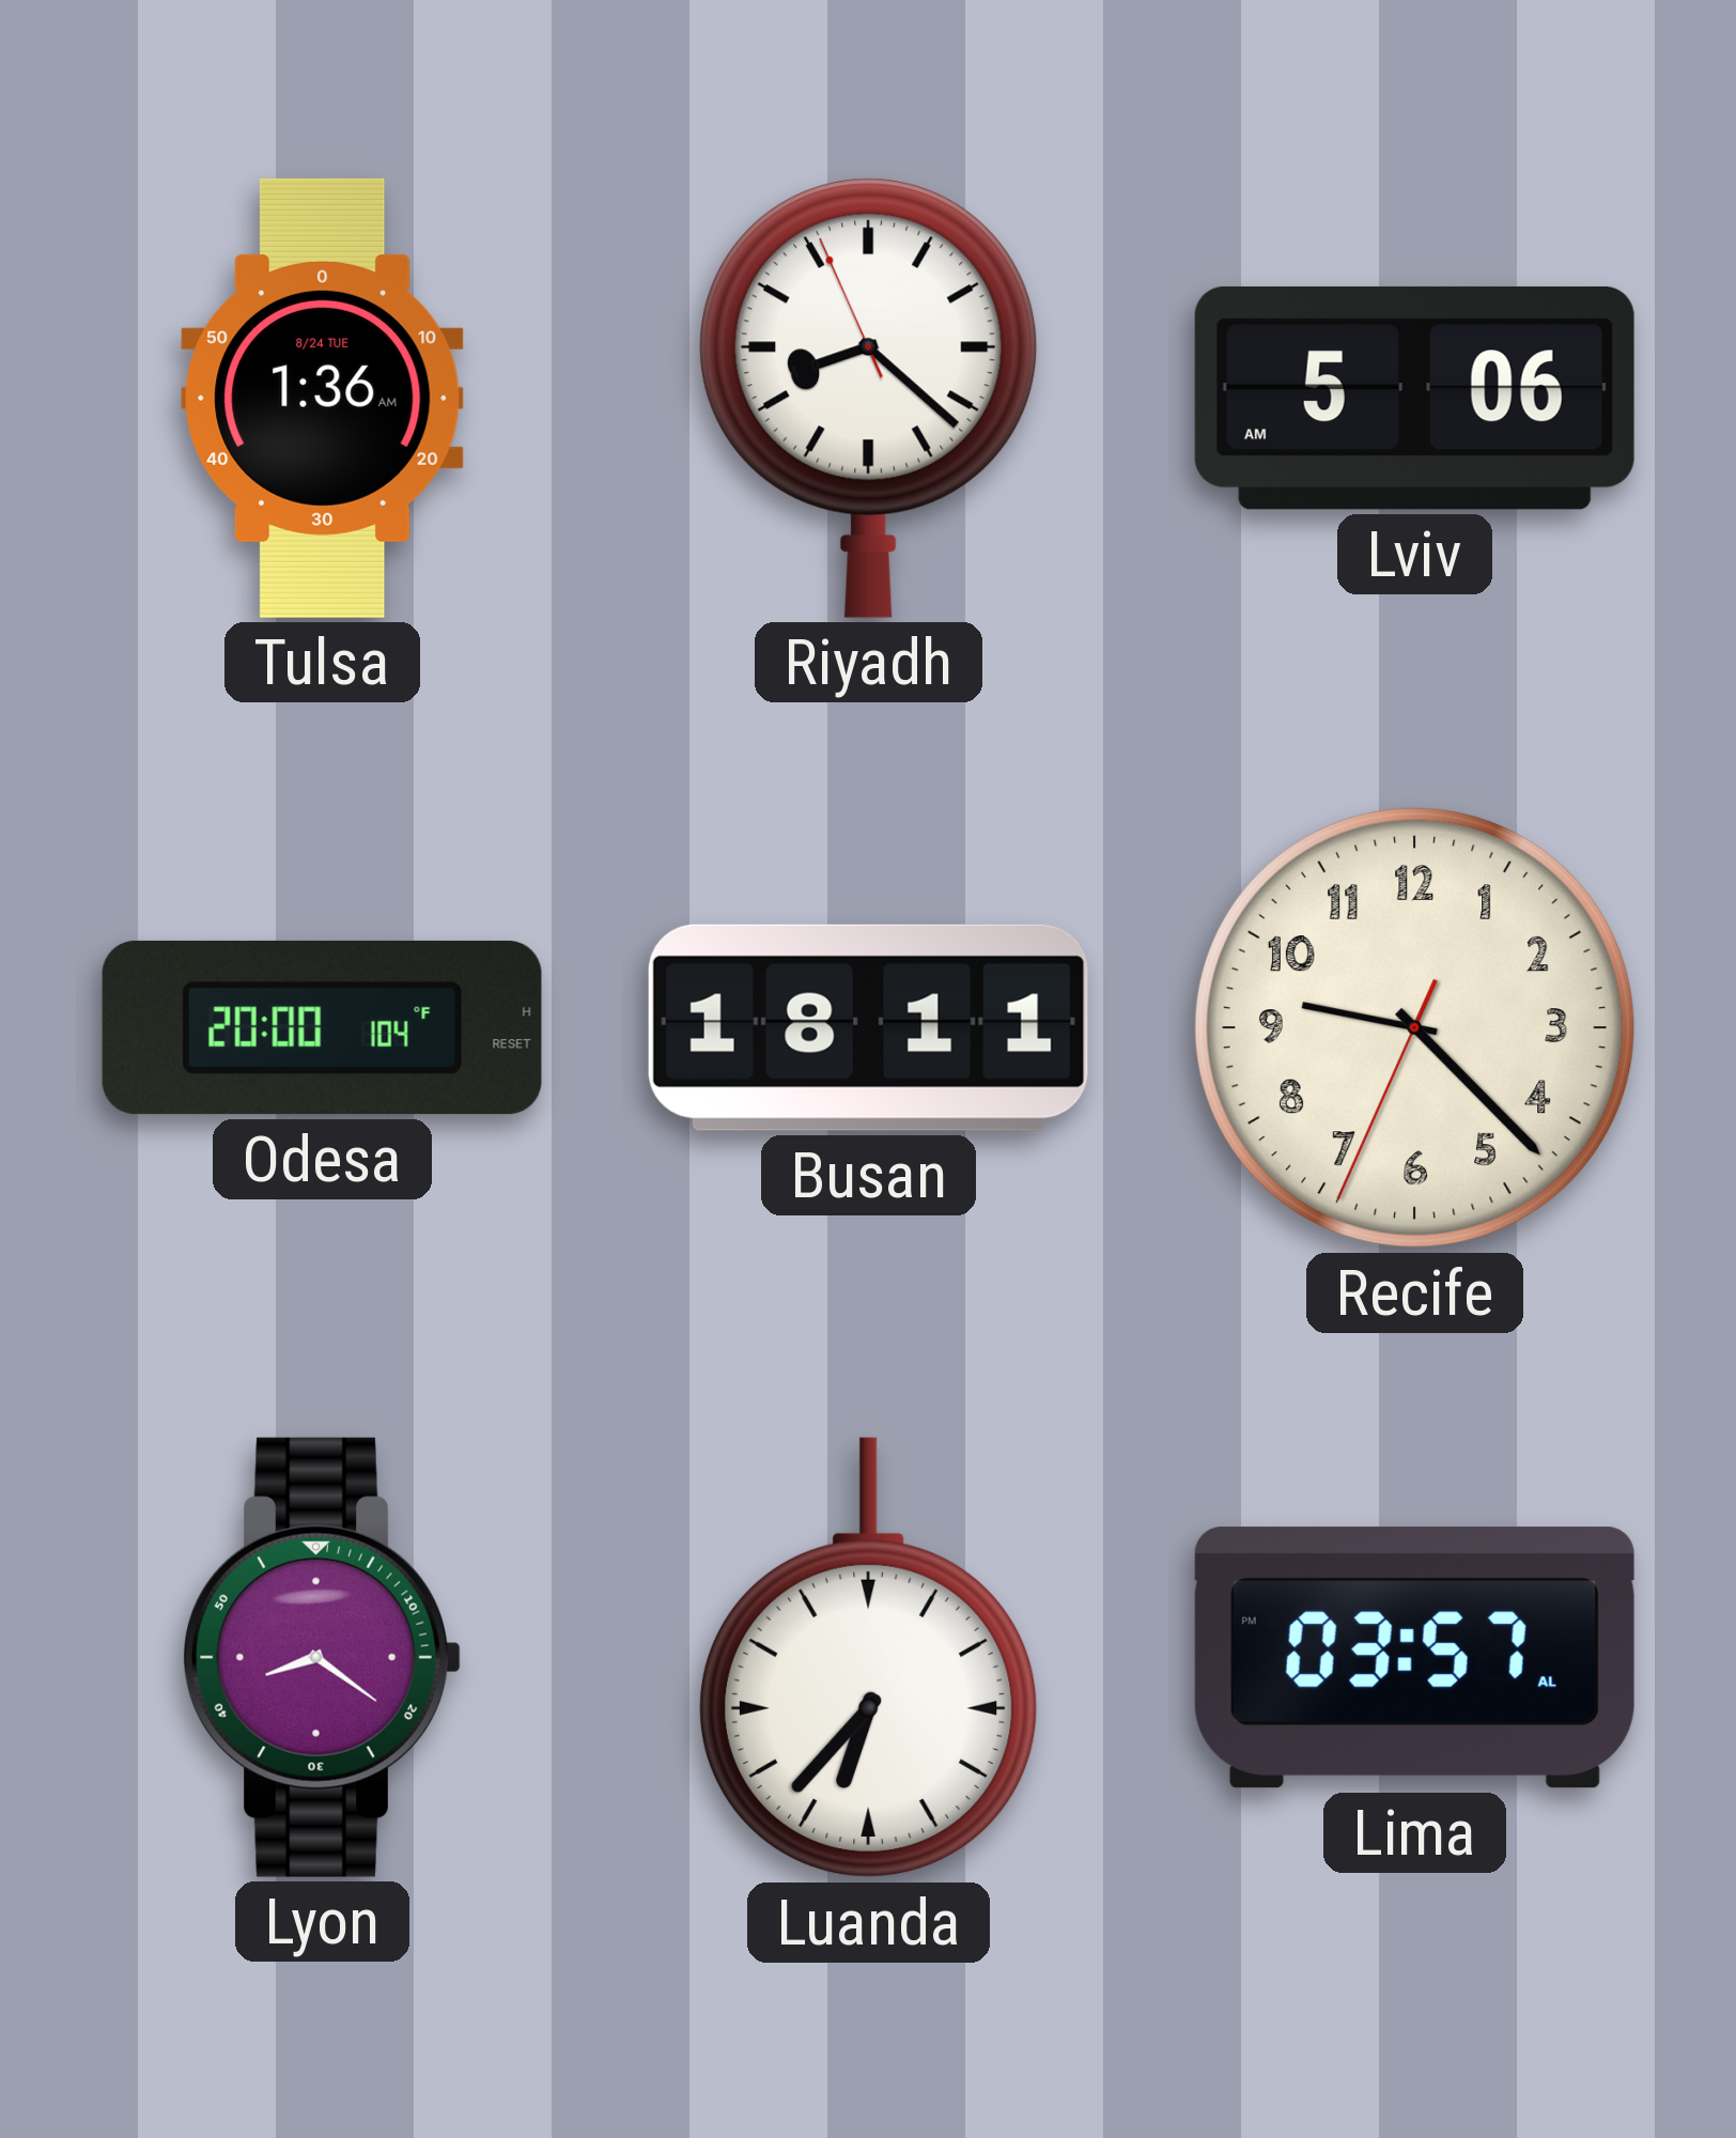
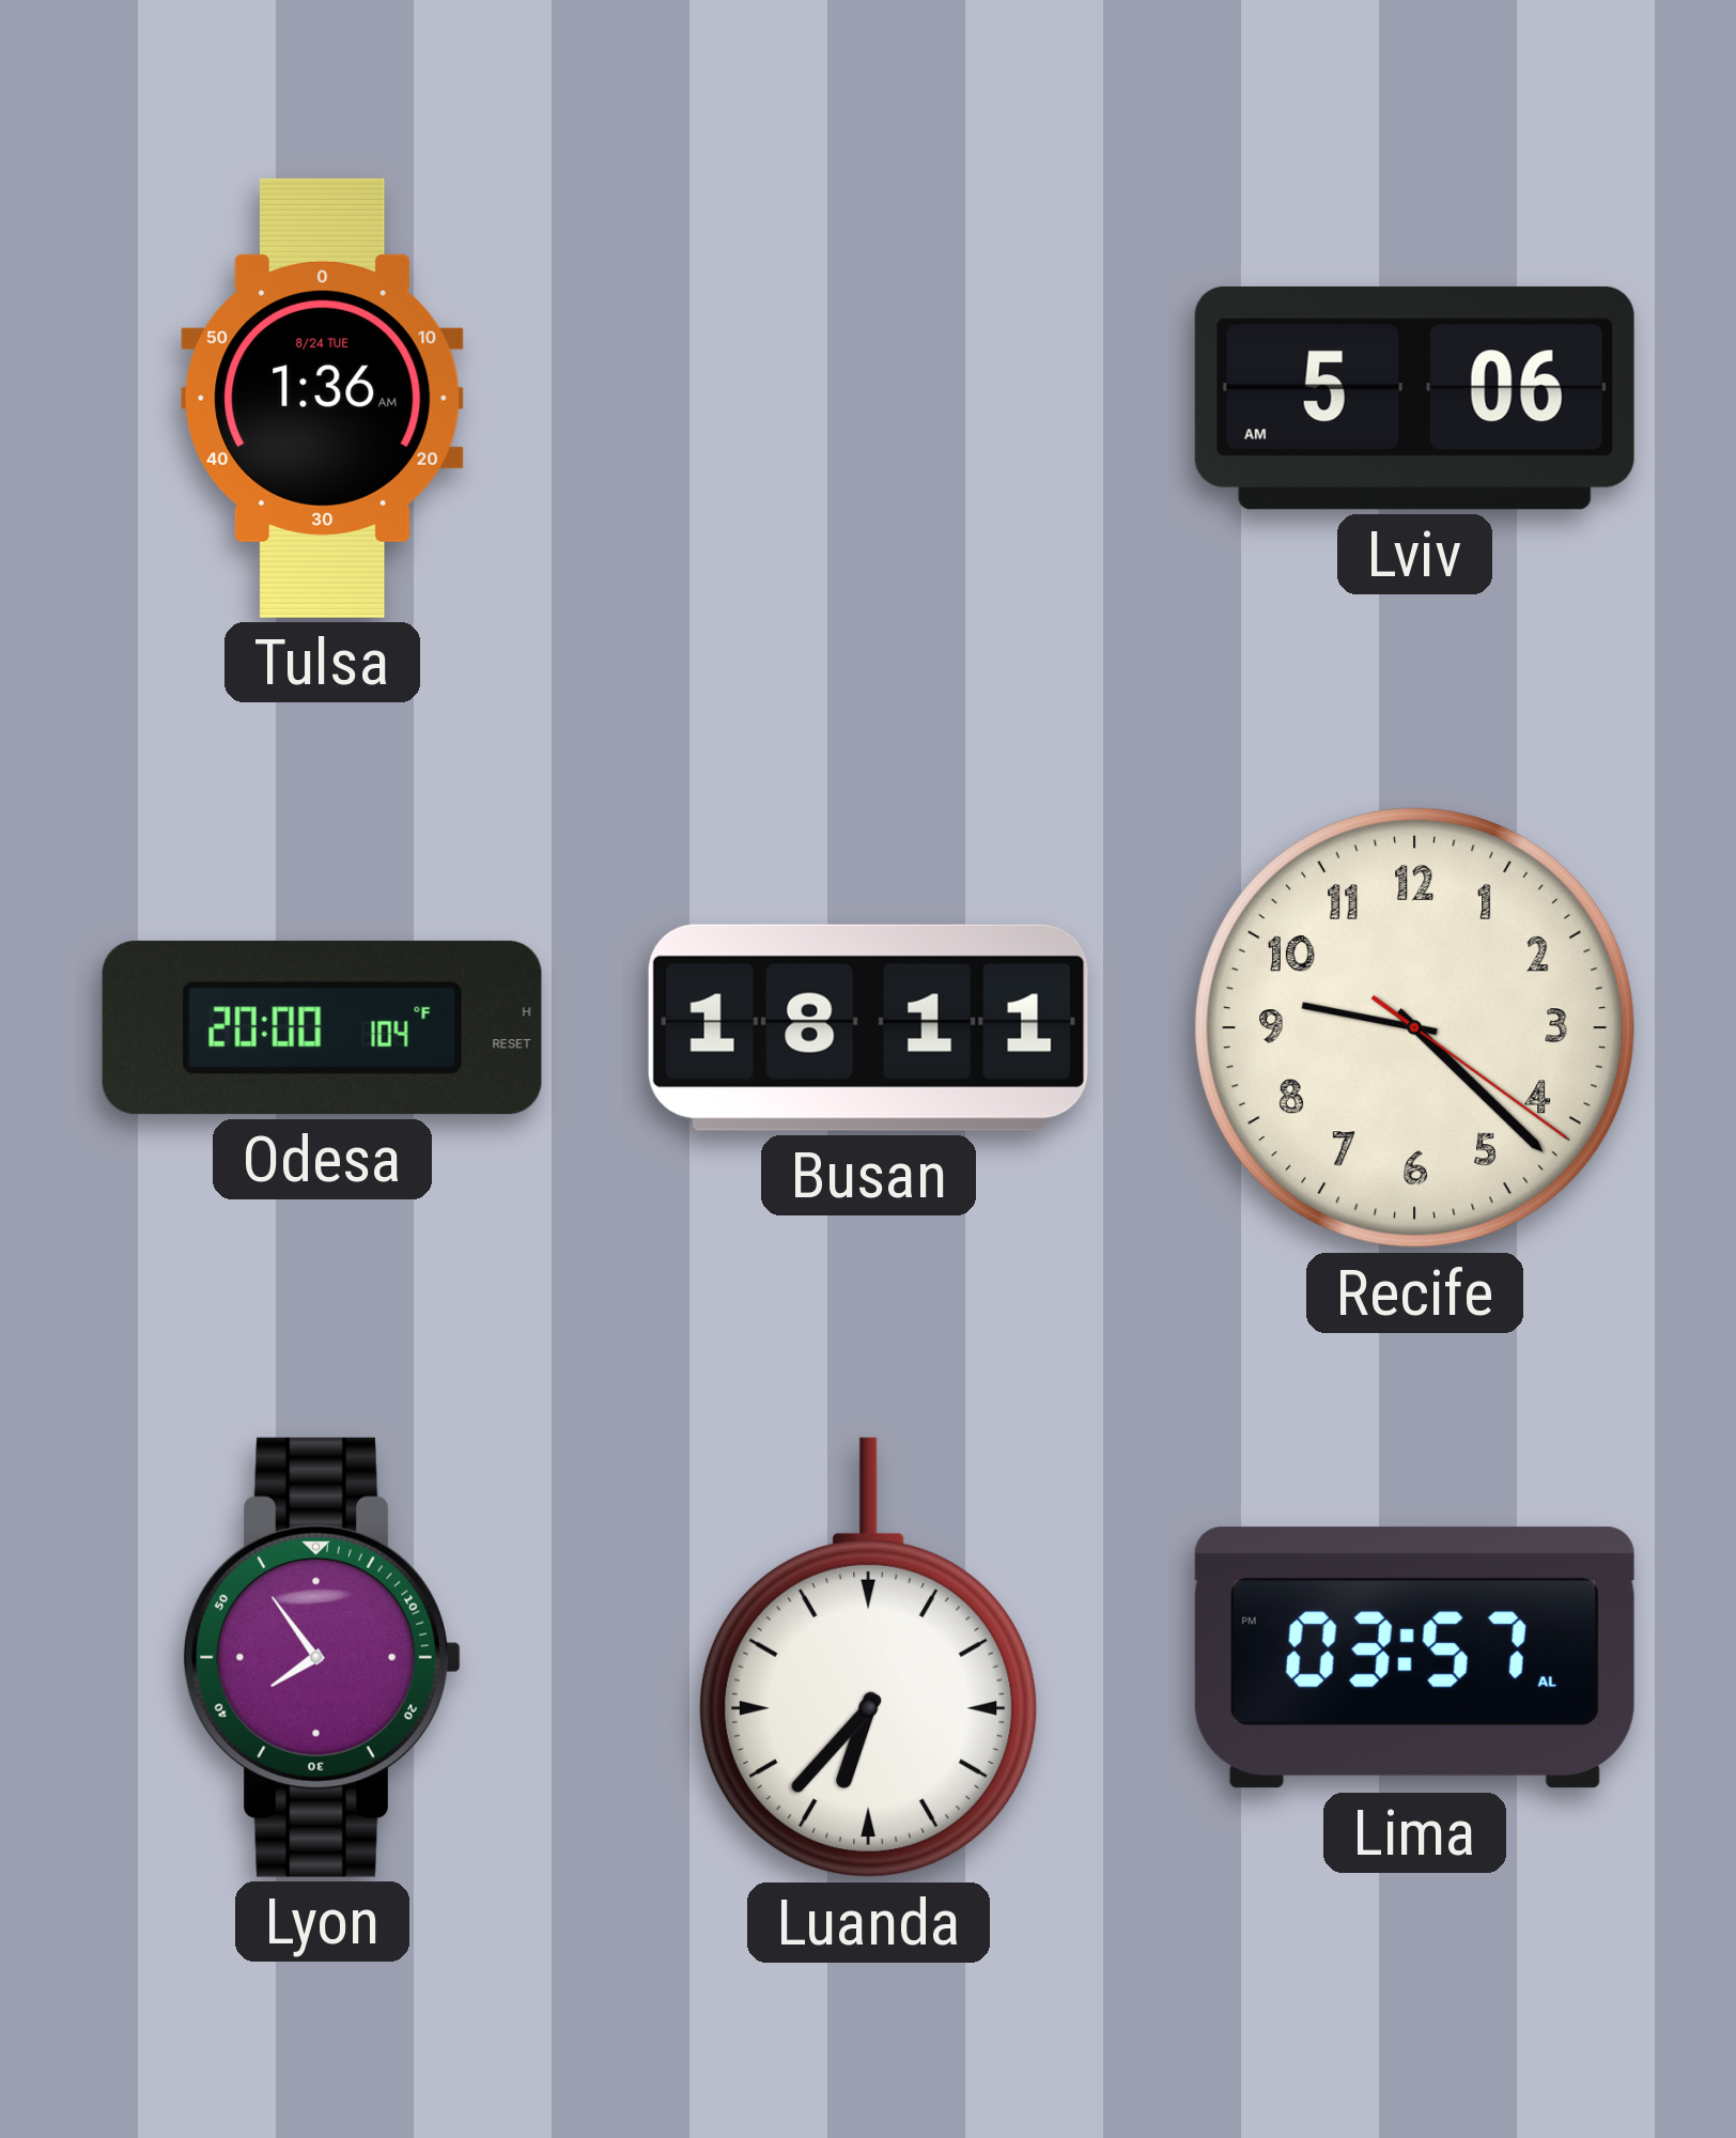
Riyadh: 8:21 -> none
Recife: 9:22:34 -> 9:22:21
Lyon: 8:21 -> 7:54
